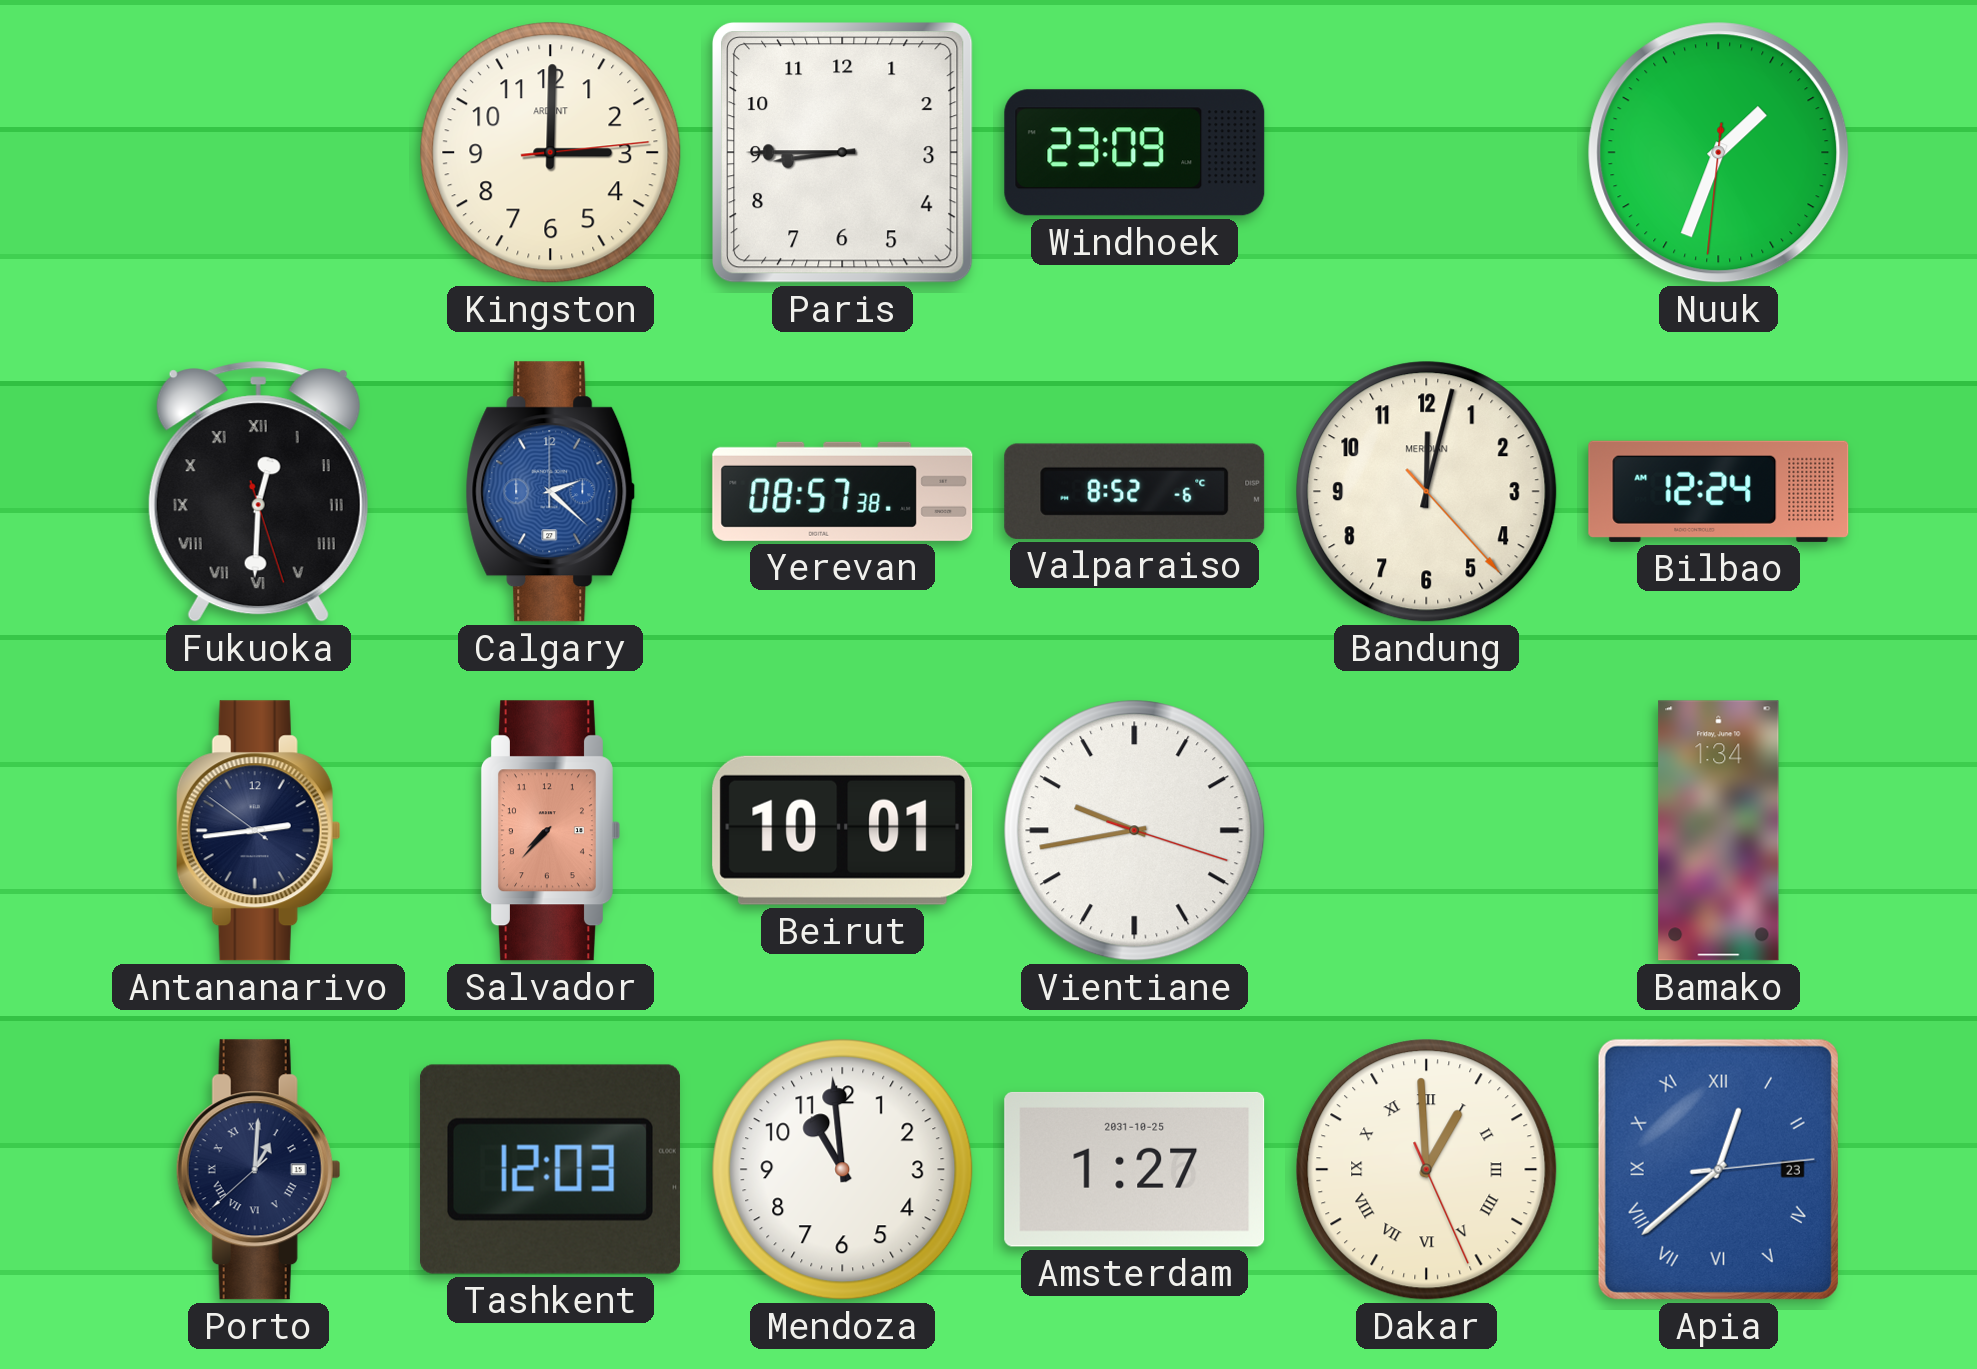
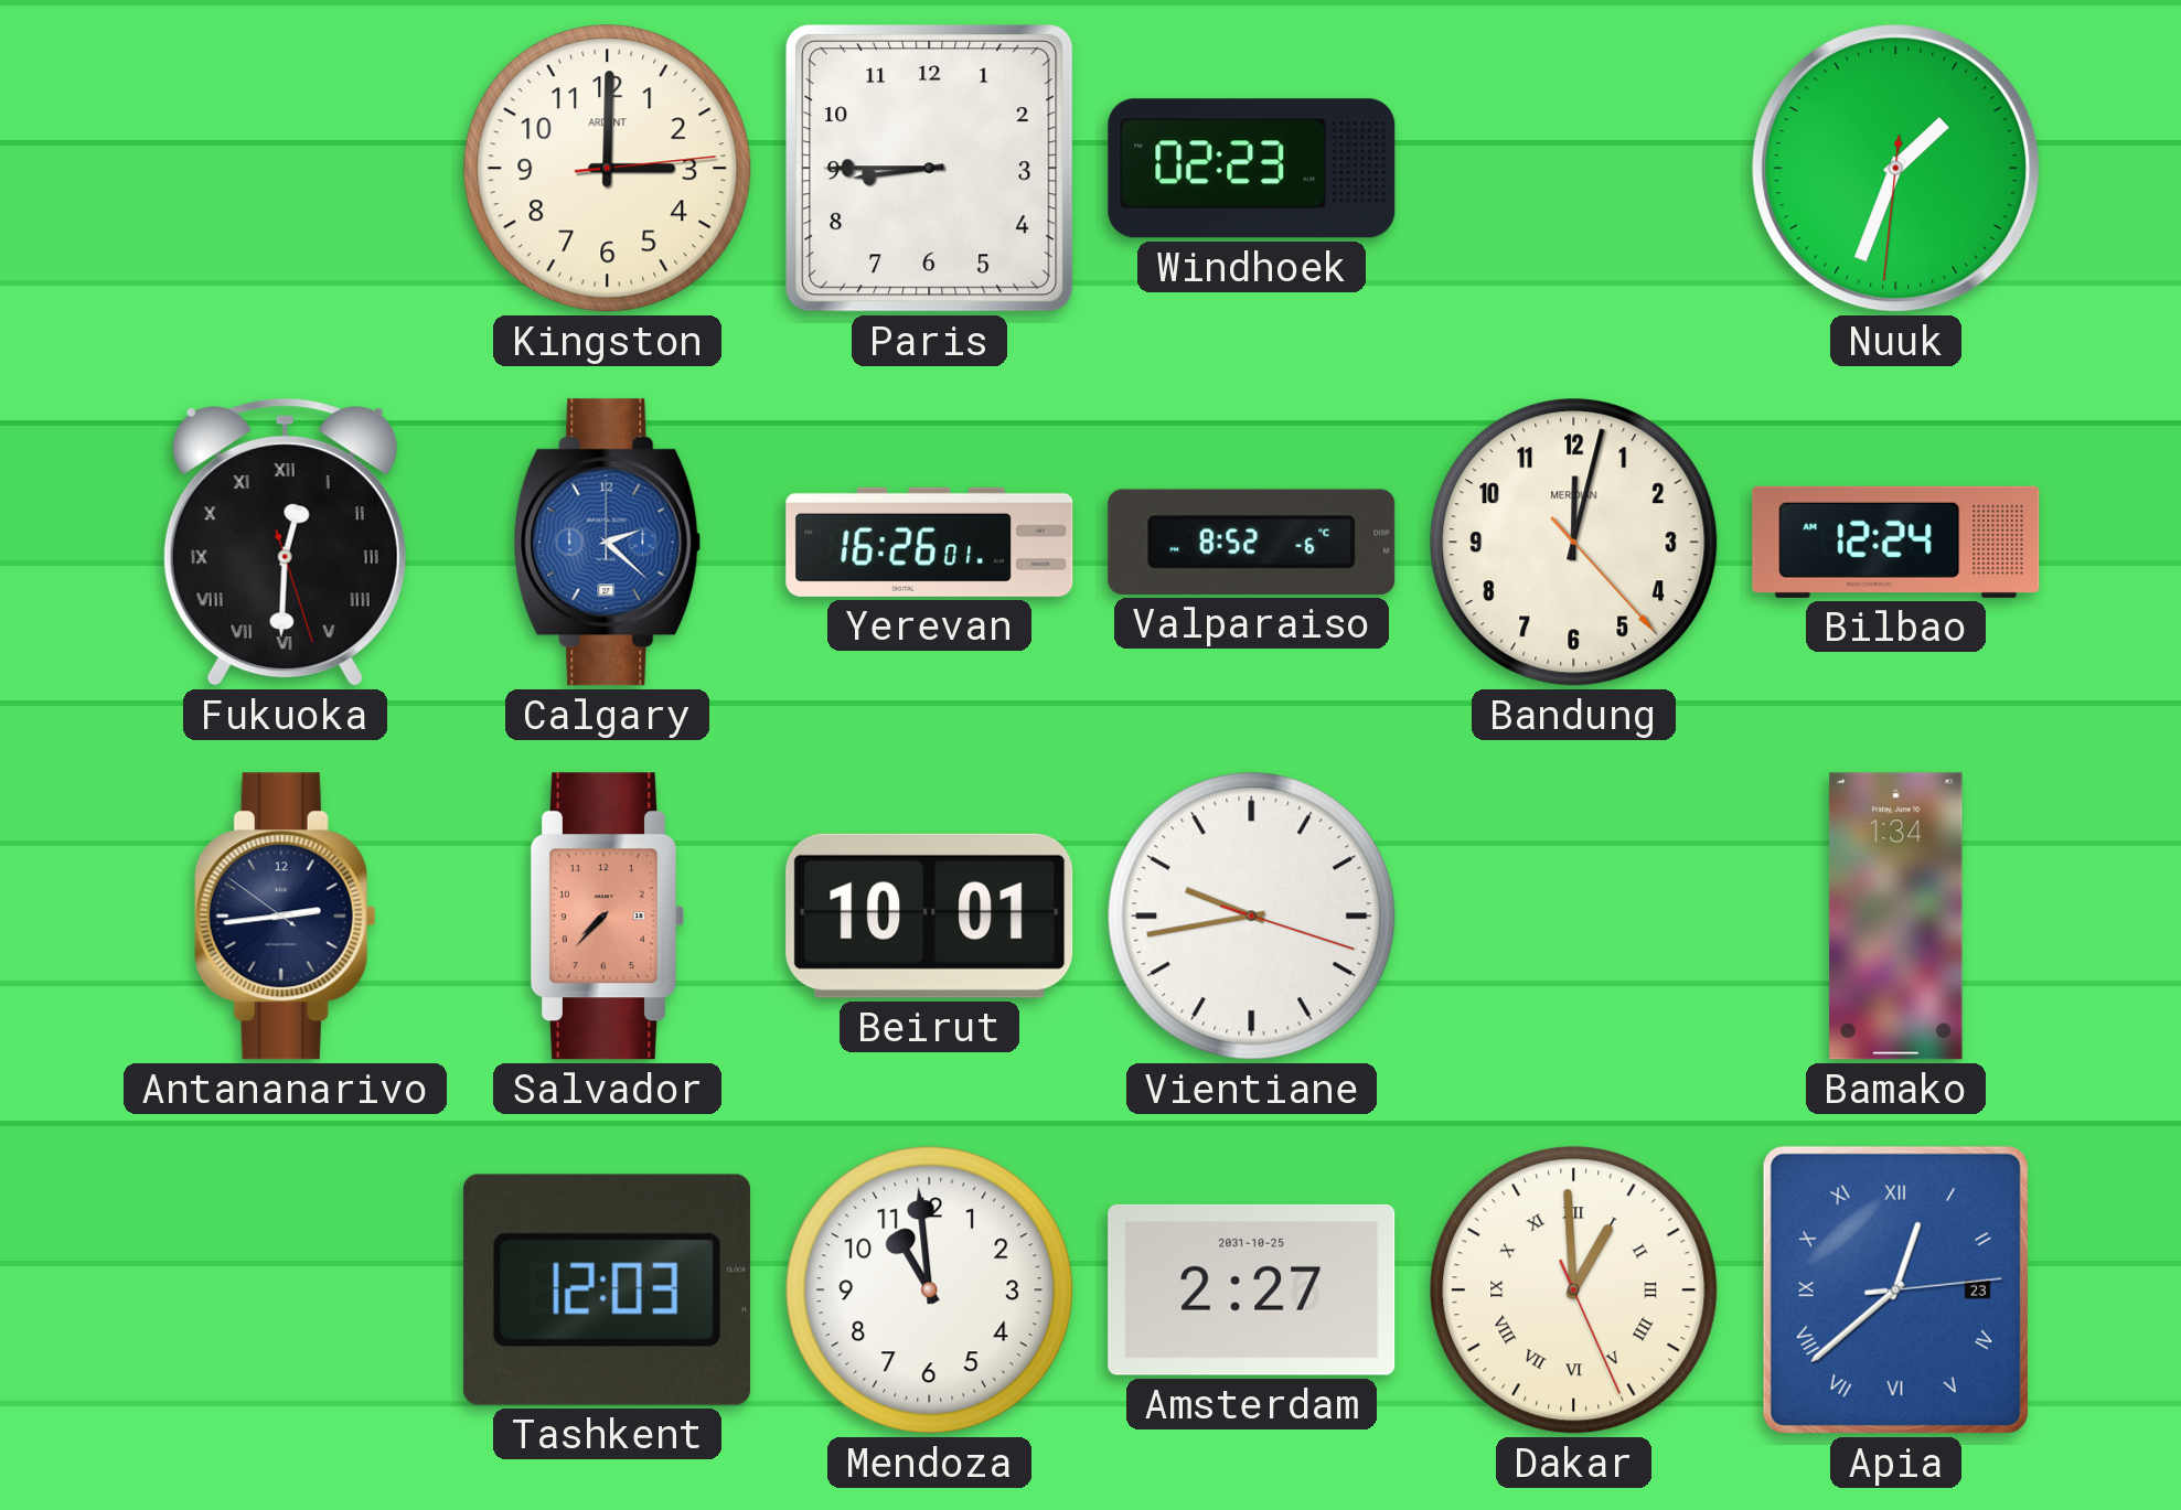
Windhoek: 23:09 -> 02:23
Yerevan: 08:57 -> 16:26
Porto: 1:00 -> none
Amsterdam: 1:27 -> 2:27
